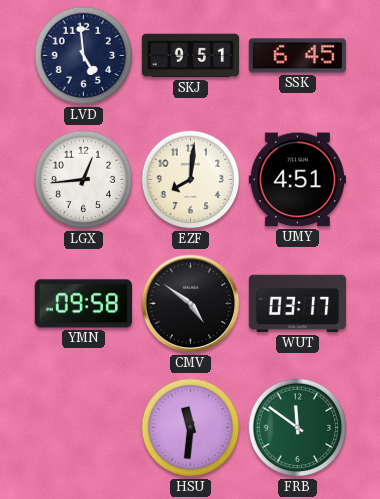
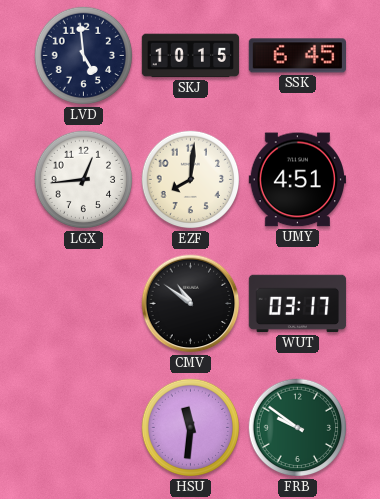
SKJ: 9:51 -> 10:15
YMN: 09:58 -> none
CMV: 4:51 -> 10:51
FRB: 11:51 -> 9:51
